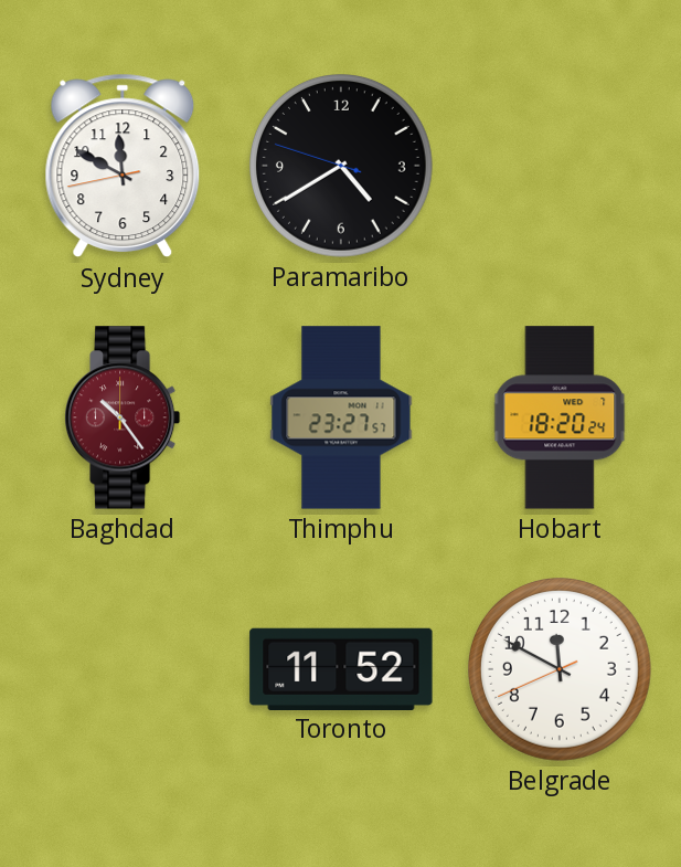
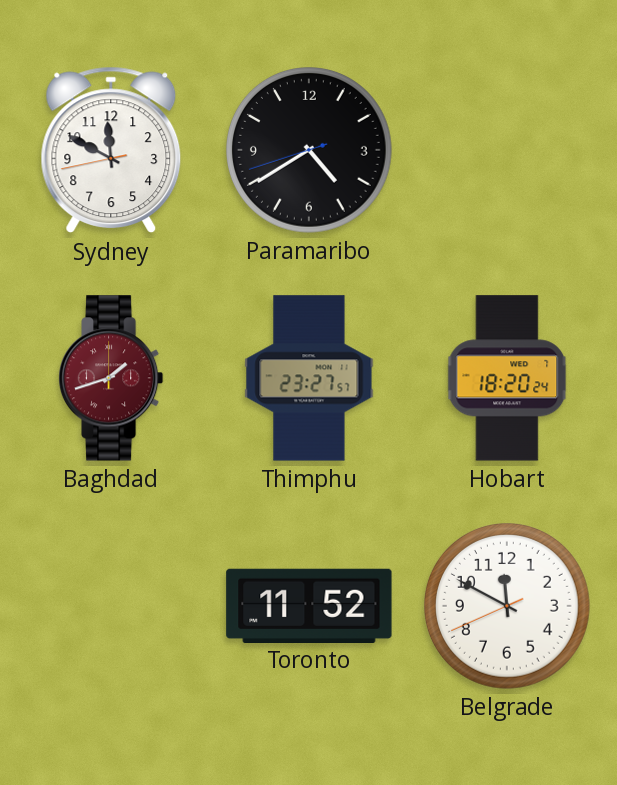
Paramaribo: 4:39:48 -> 4:39:42
Baghdad: 10:24 -> 1:42
